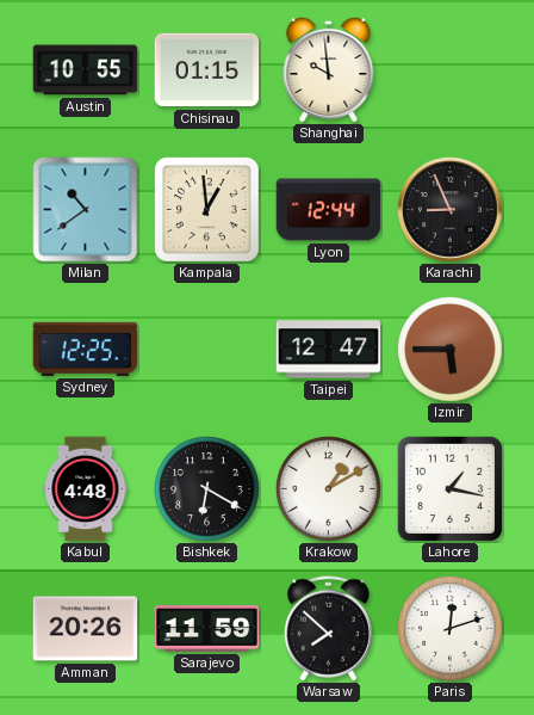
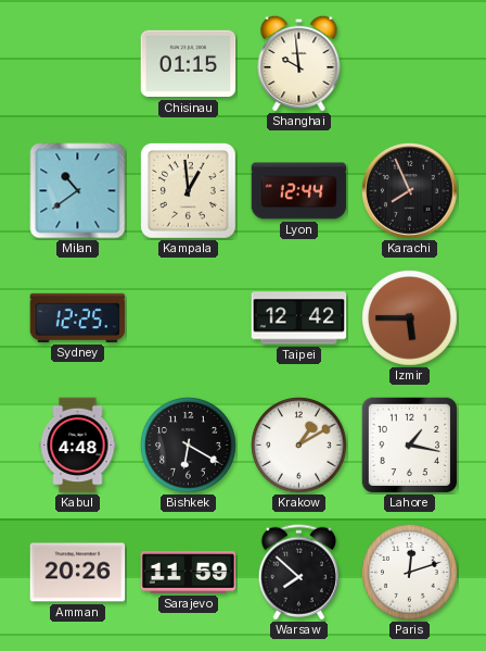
Austin: 10:55 -> none
Karachi: 8:56 -> 7:56
Taipei: 12:47 -> 12:42
